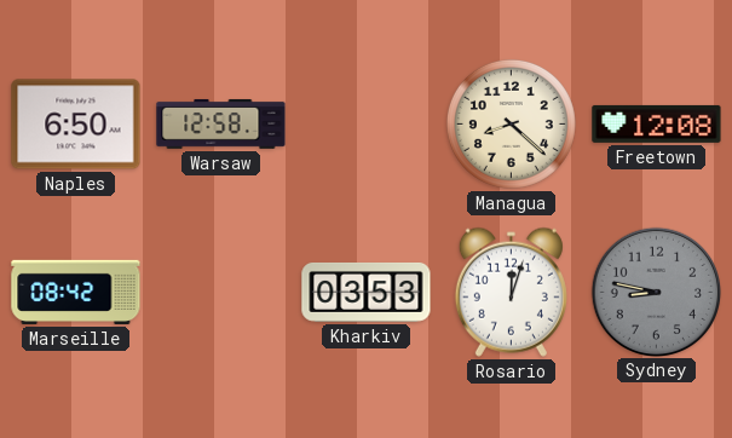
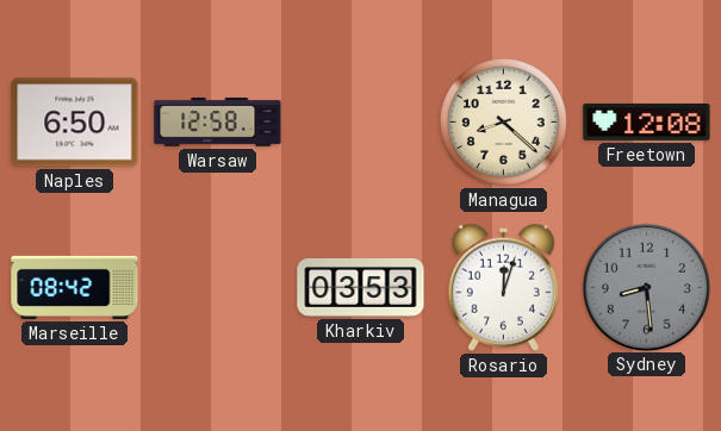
Sydney: 8:47 -> 8:29
